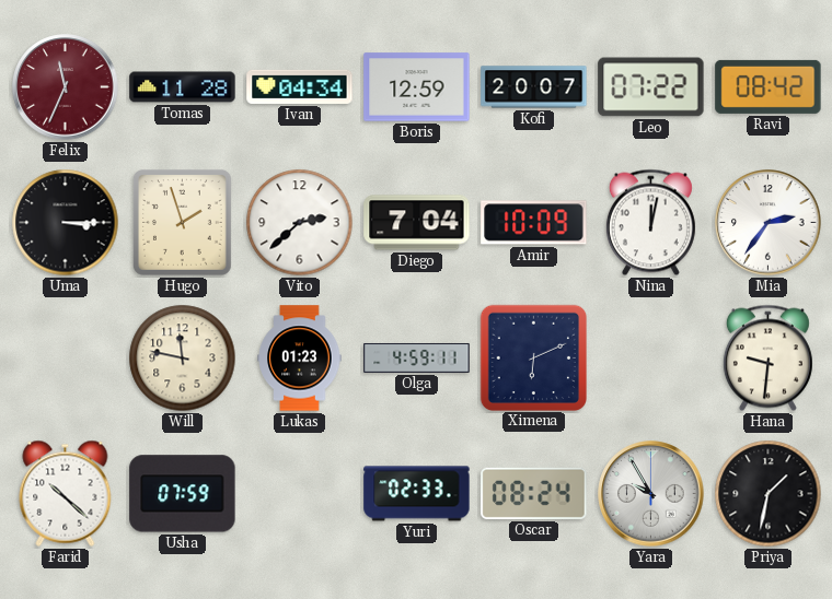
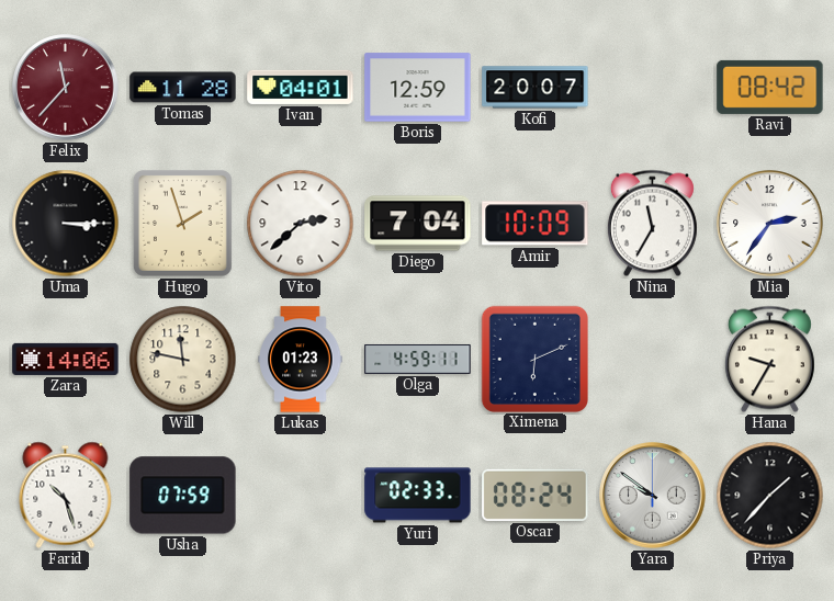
Felix: 11:34 -> 11:37
Ivan: 04:34 -> 04:01
Leo: 07:22 -> none
Nina: 12:02 -> 11:35
Zara: none -> 14:06
Hana: 9:31 -> 9:35
Farid: 10:22 -> 10:27
Yara: 9:55 -> 9:51
Priya: 1:32 -> 1:37
